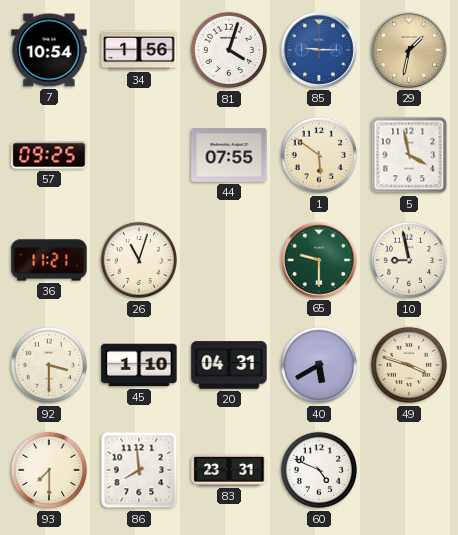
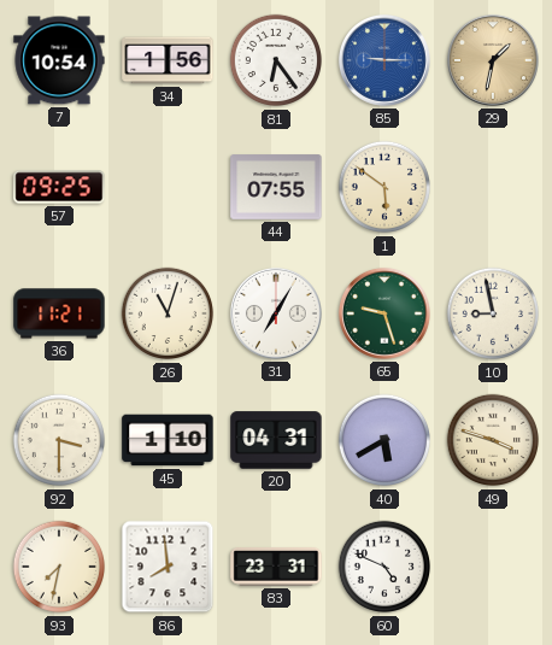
81: 4:03 -> 6:24
5: 3:58 -> none
31: none -> 7:05
65: 9:30 -> 9:27
93: 7:30 -> 7:32
